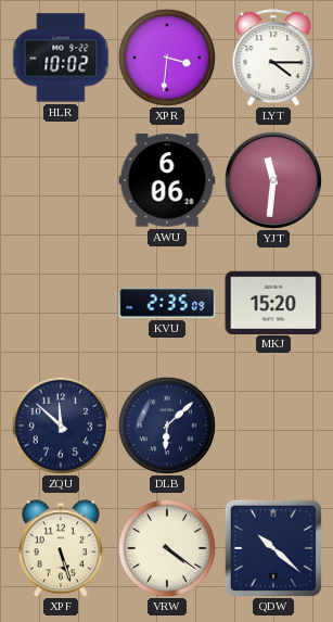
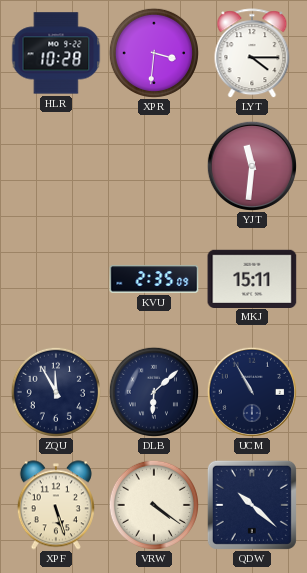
HLR: 10:02 -> 10:28
AWU: 6:06 -> none
MKJ: 15:20 -> 15:11
ZQU: 11:52 -> 11:55
UCM: none -> 10:55
